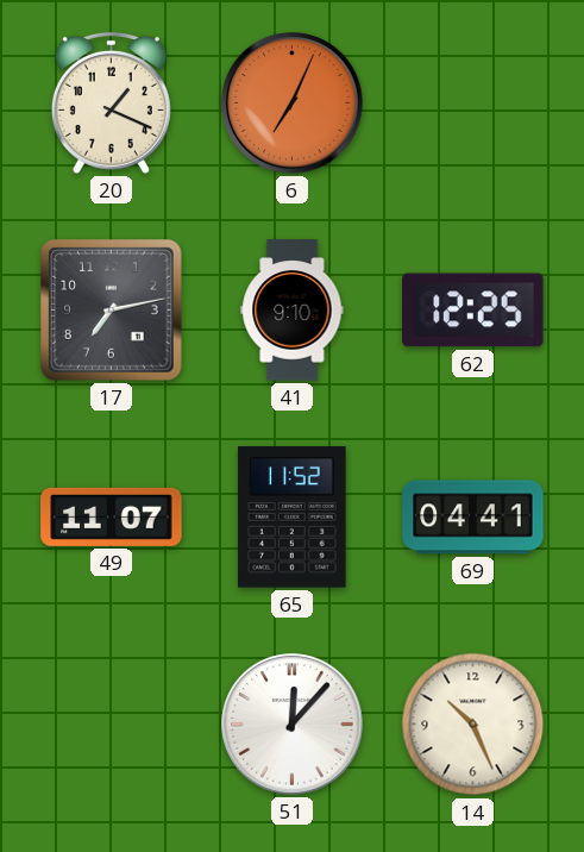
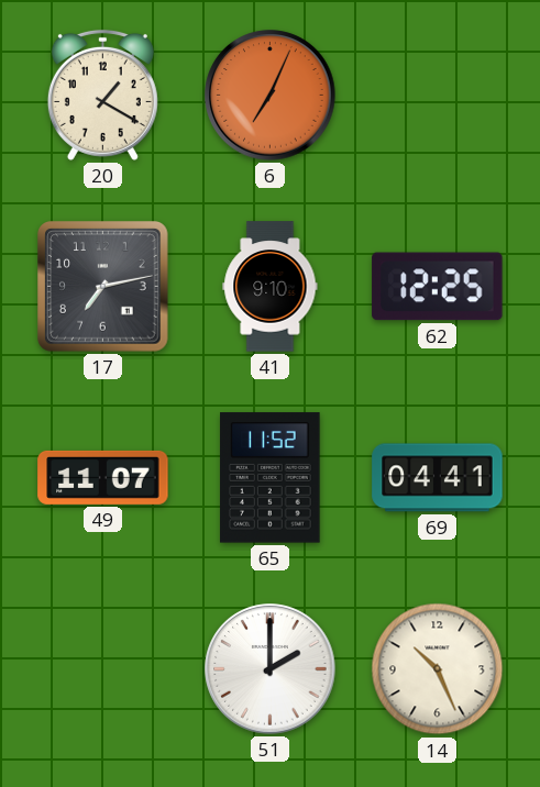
20: 1:19 -> 1:20
51: 12:07 -> 2:00
